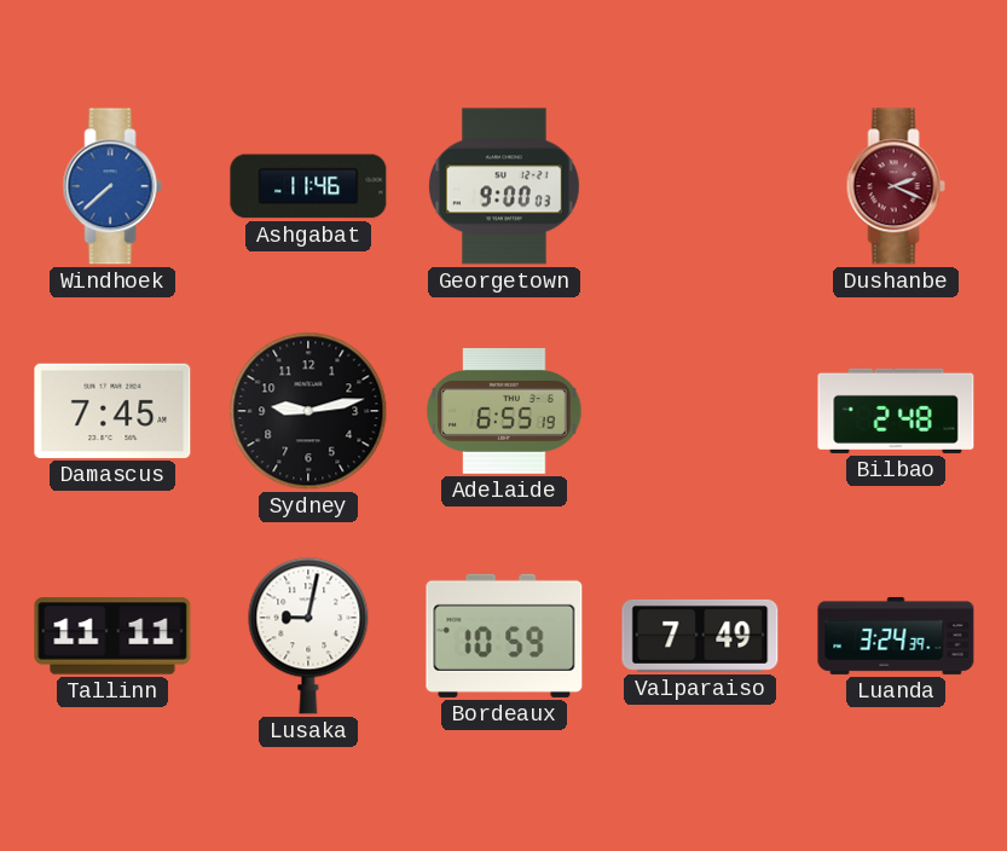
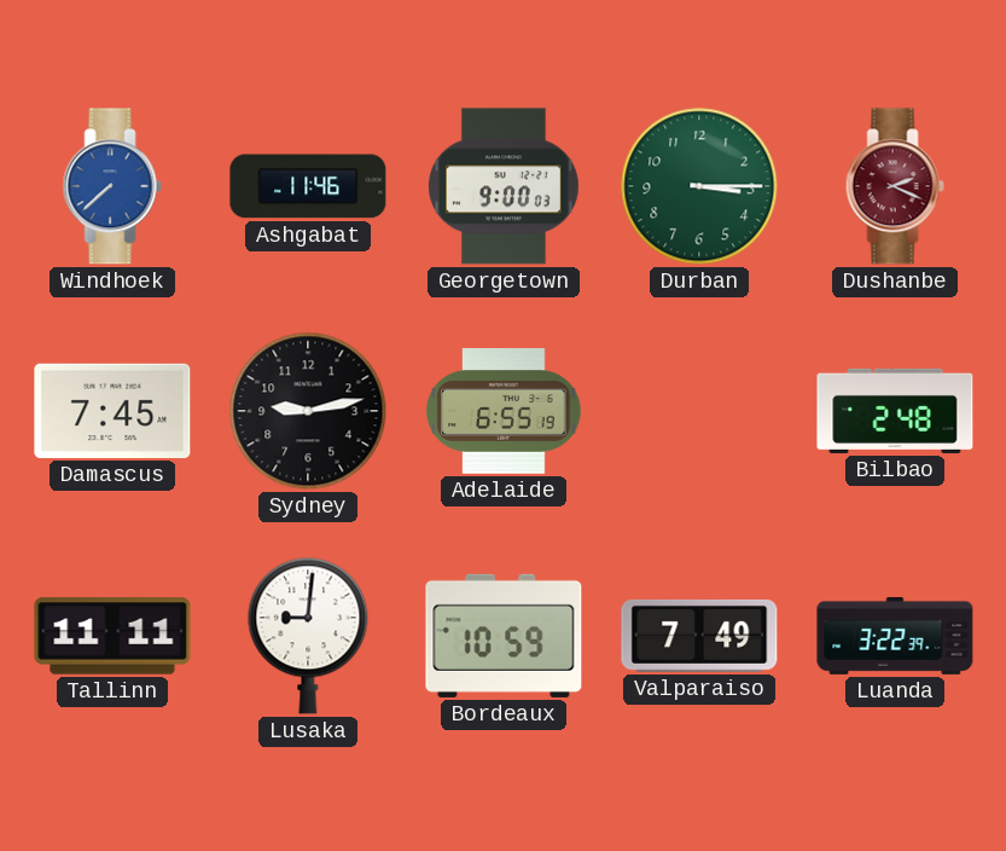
Durban: none -> 3:15
Lusaka: 9:02 -> 9:01
Luanda: 3:24 -> 3:22
